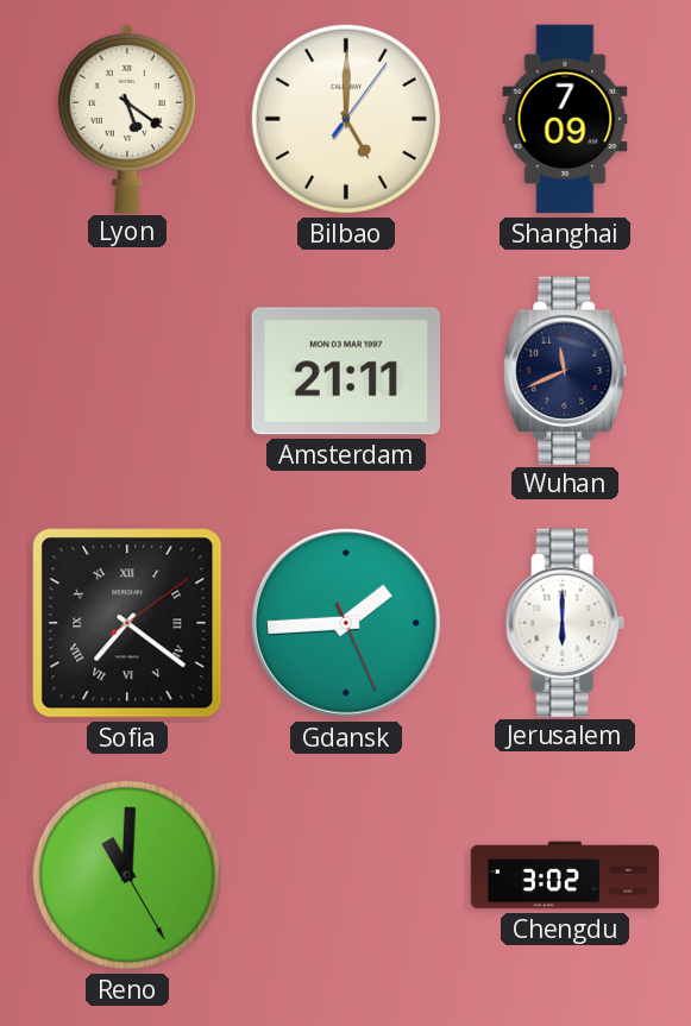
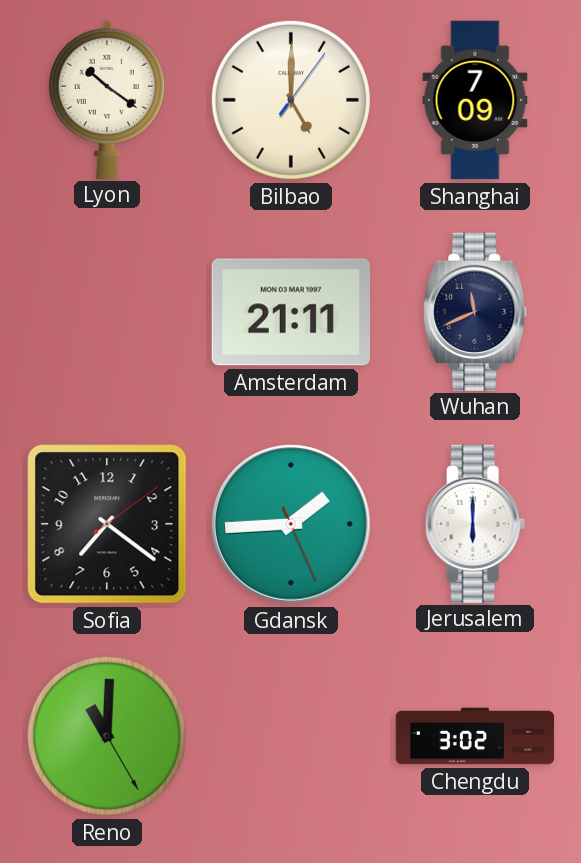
Lyon: 5:21 -> 10:21
Sofia numerals: Roman -> Arabic
